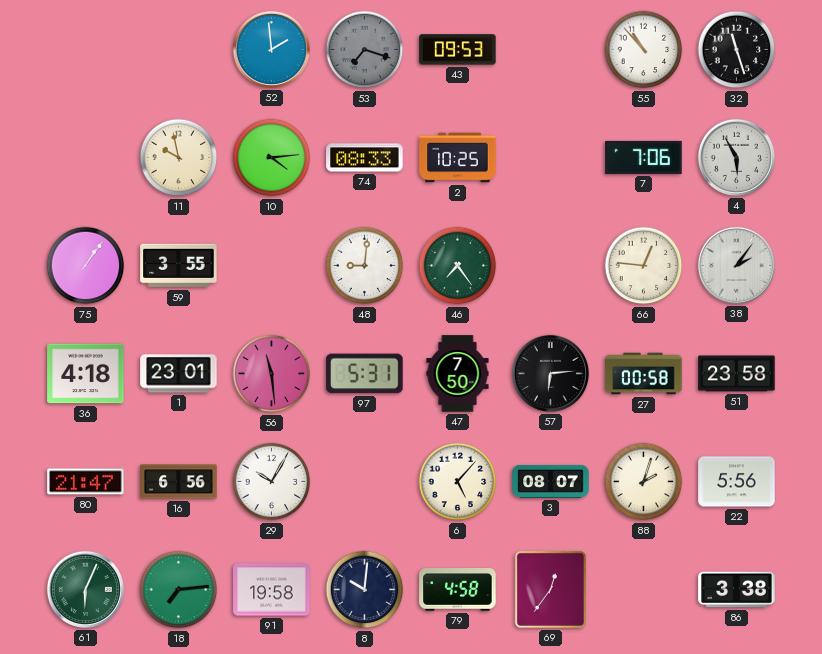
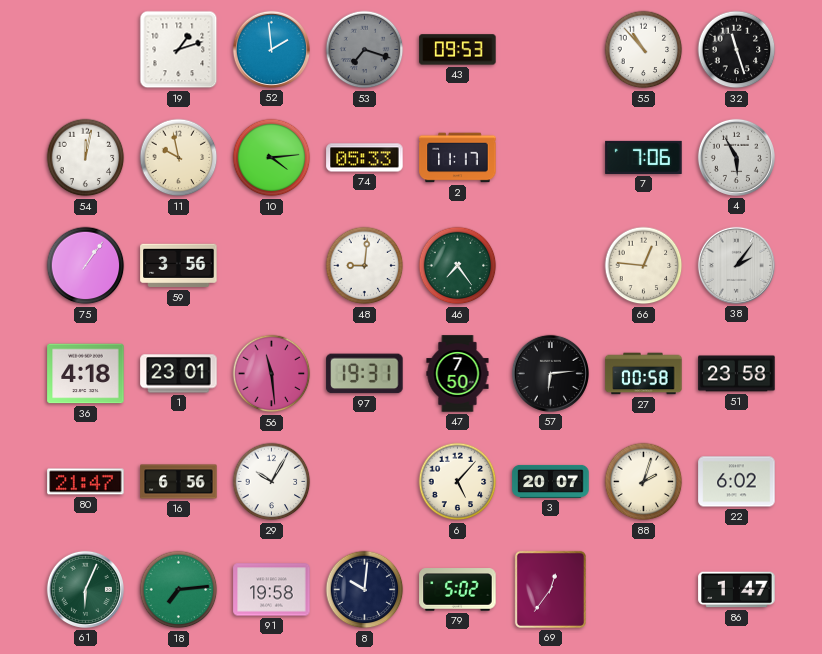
19: none -> 1:12
54: none -> 12:02
74: 08:33 -> 05:33
2: 10:25 -> 11:17
59: 3:55 -> 3:56
97: 5:31 -> 19:31
3: 08:07 -> 20:07
22: 5:56 -> 6:02
79: 4:58 -> 5:02
86: 3:38 -> 1:47
